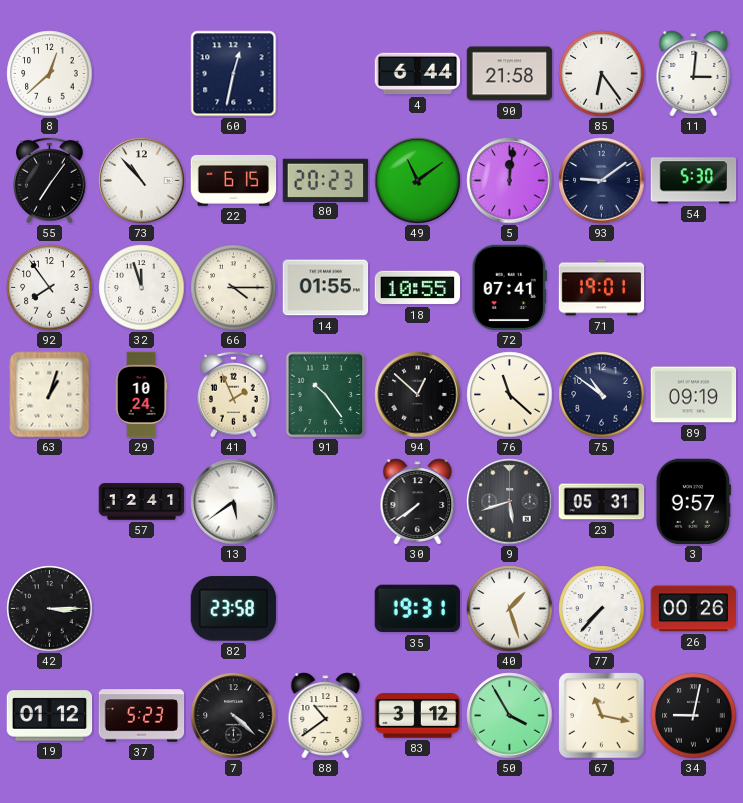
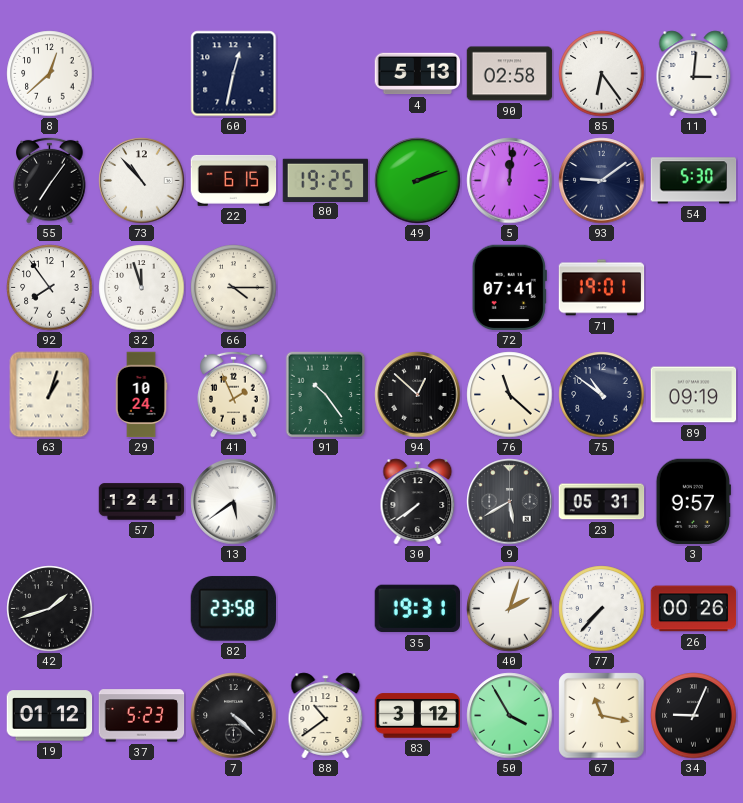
4: 6:44 -> 5:13
90: 21:58 -> 02:58
80: 20:23 -> 19:25
49: 11:09 -> 2:12
14: 01:55 -> none
18: 10:55 -> none
9: 5:42 -> 5:40
42: 3:15 -> 1:42
40: 1:27 -> 2:03
34: 9:02 -> 9:04
